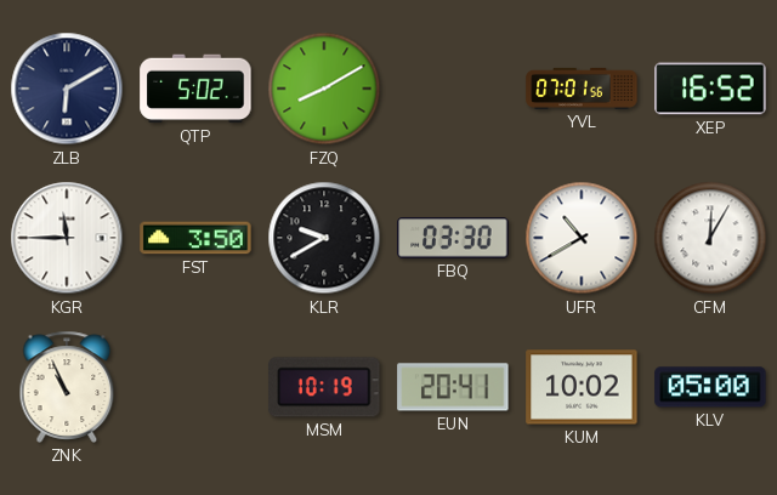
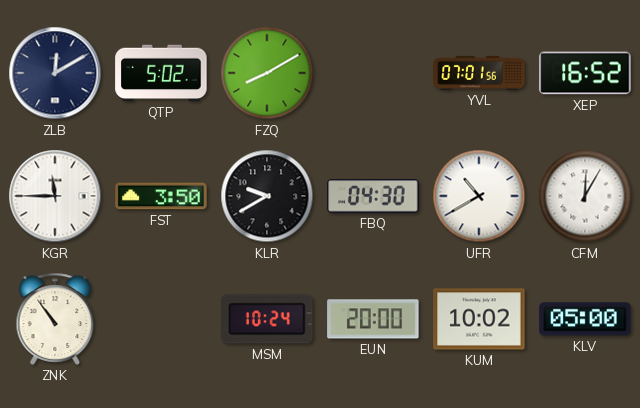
ZLB: 6:10 -> 12:10
FBQ: 03:30 -> 04:30
ZNK: 10:56 -> 10:54
MSM: 10:19 -> 10:24
EUN: 20:41 -> 20:00
